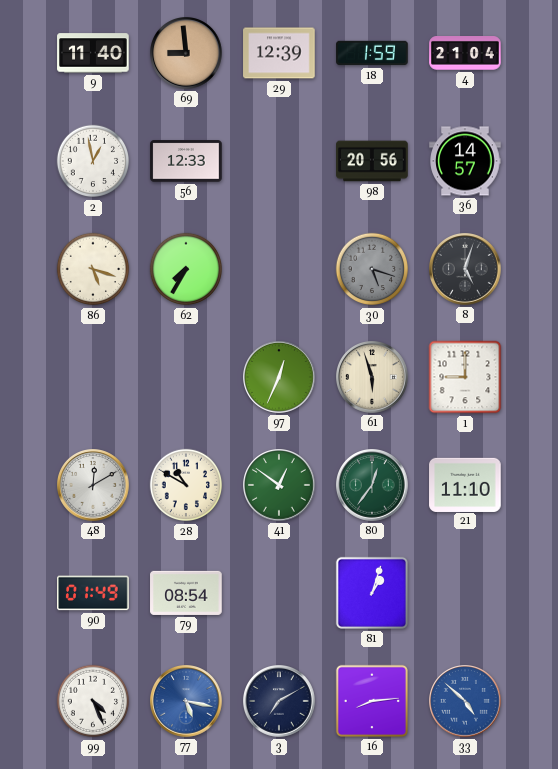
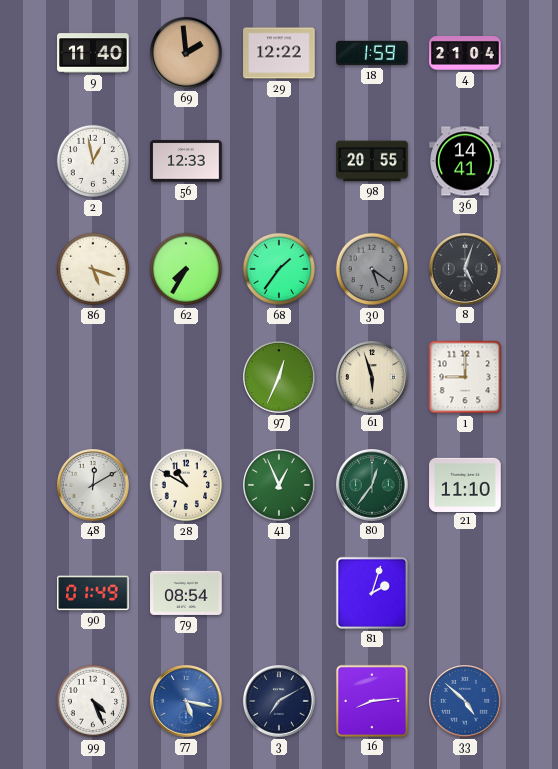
69: 8:59 -> 1:59
29: 12:39 -> 12:22
98: 20:56 -> 20:55
36: 14:57 -> 14:41
68: none -> 1:36
30: 5:18 -> 5:21
41: 12:51 -> 12:56
81: 1:03 -> 2:03
